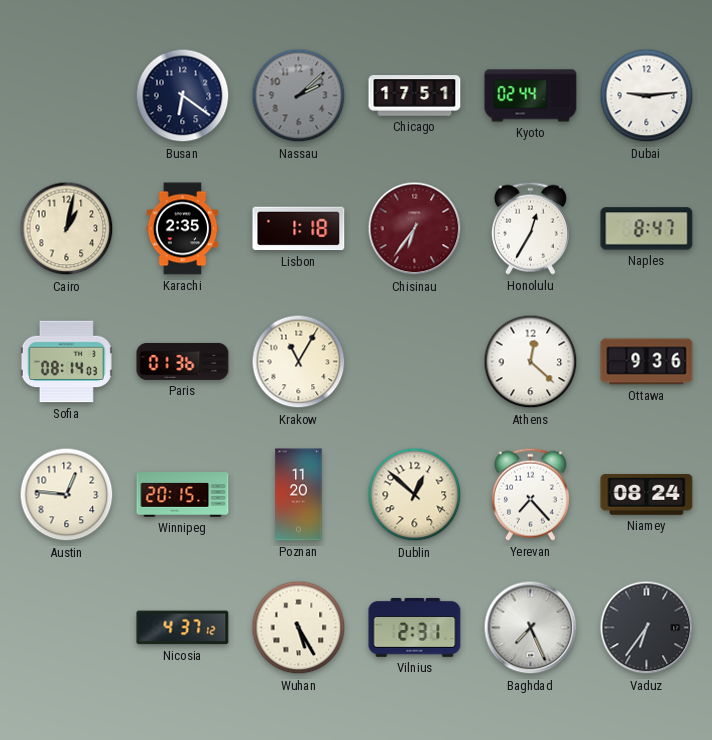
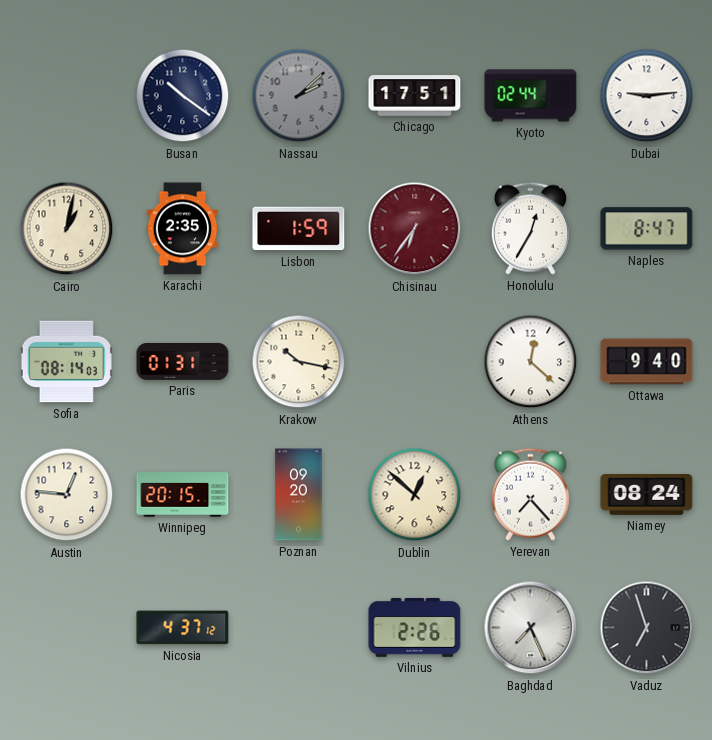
Busan: 6:21 -> 10:21
Lisbon: 1:18 -> 1:59
Paris: 01:36 -> 01:31
Krakow: 11:05 -> 10:17
Ottawa: 9:36 -> 9:40
Poznan: 11:20 -> 09:20
Wuhan: 5:25 -> none
Vilnius: 2:31 -> 2:26
Vaduz: 6:36 -> 6:57
